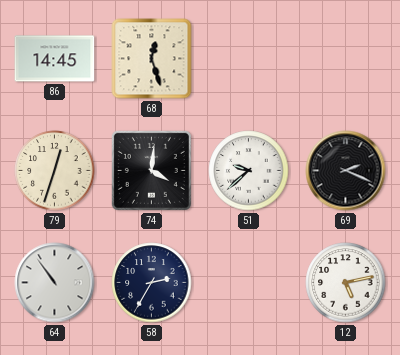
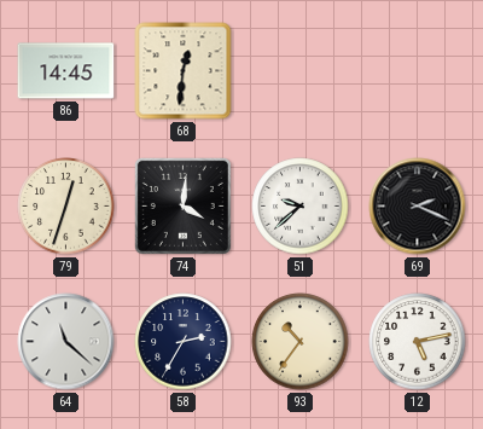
68: 12:27 -> 12:31
64: 10:54 -> 11:22
93: none -> 10:36
